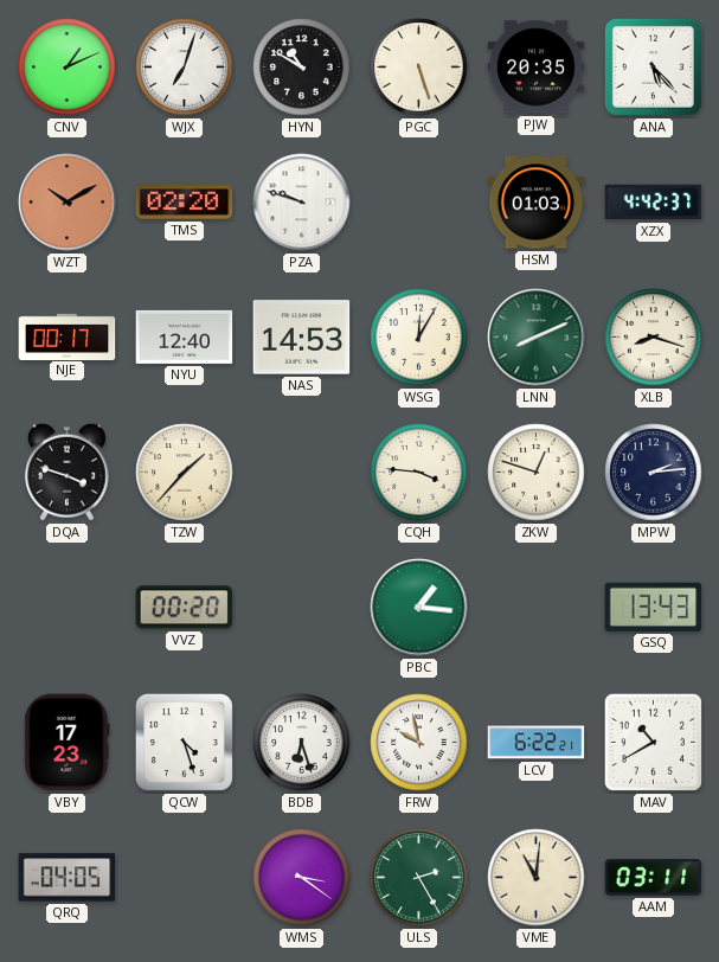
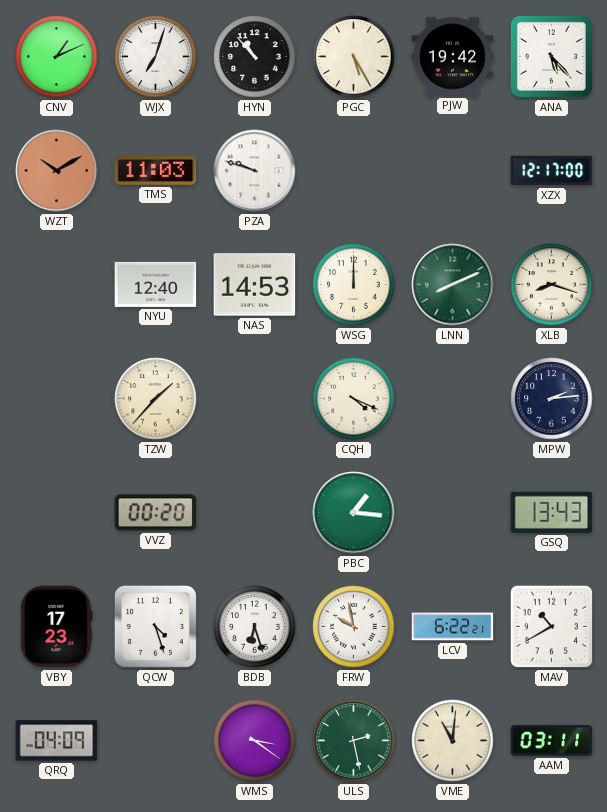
HYN: 10:50 -> 10:53
PGC: 5:27 -> 5:25
PJW: 20:35 -> 19:42
TMS: 02:20 -> 11:03
HSM: 01:03 -> none
XZX: 4:42 -> 12:17
NJE: 00:17 -> none
WSG: 12:05 -> 12:00
DQA: 3:48 -> none
CQH: 3:46 -> 4:19
ZKW: 12:48 -> none
QRQ: 04:05 -> 04:09
ULS: 2:25 -> 2:28
